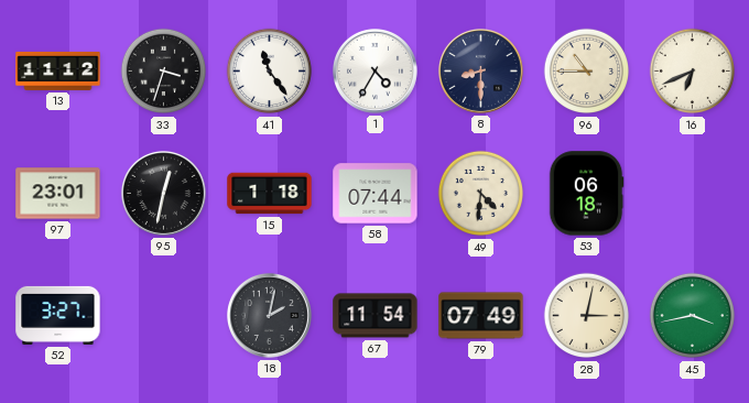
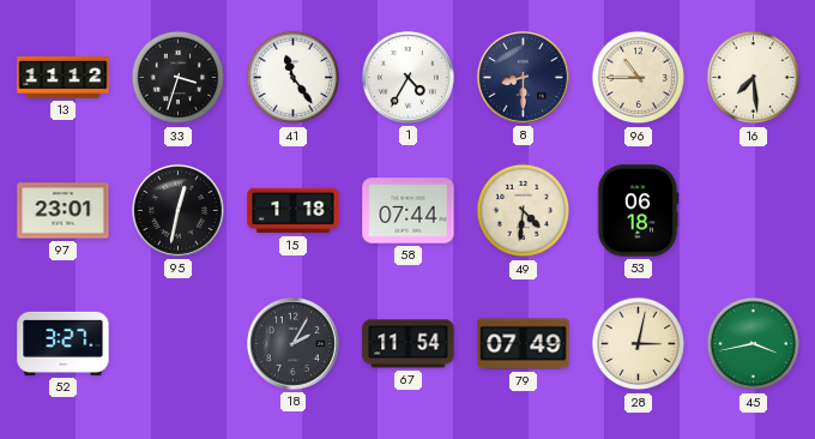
16: 6:41 -> 7:29
18: 2:02 -> 2:05
